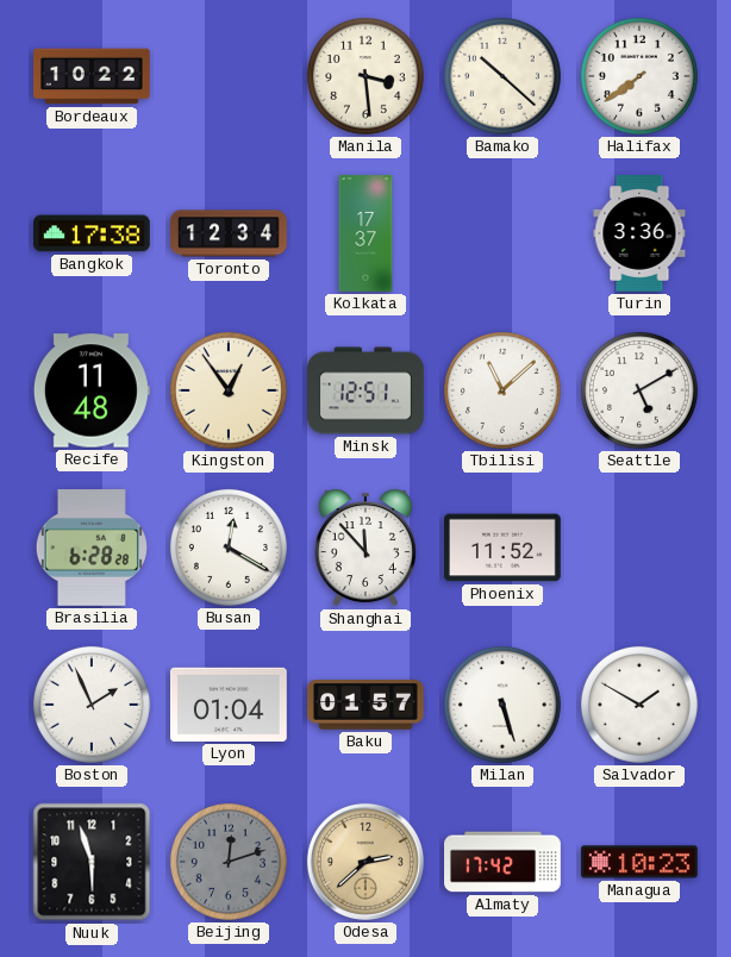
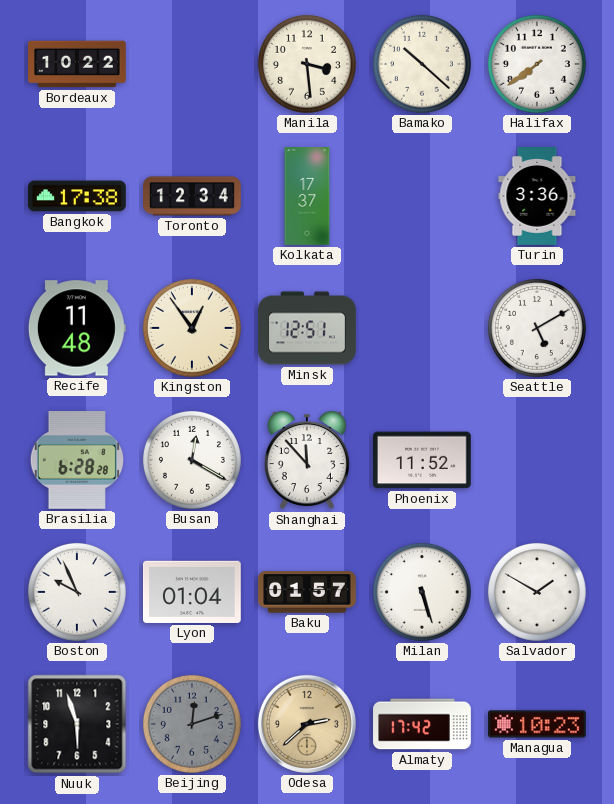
Tbilisi: 11:08 -> none
Boston: 1:56 -> 9:56
